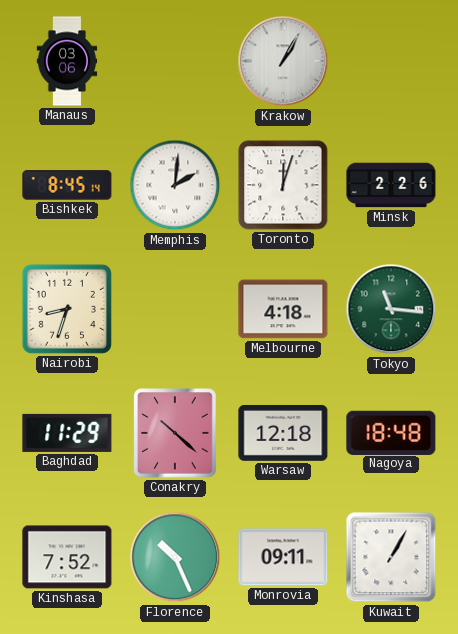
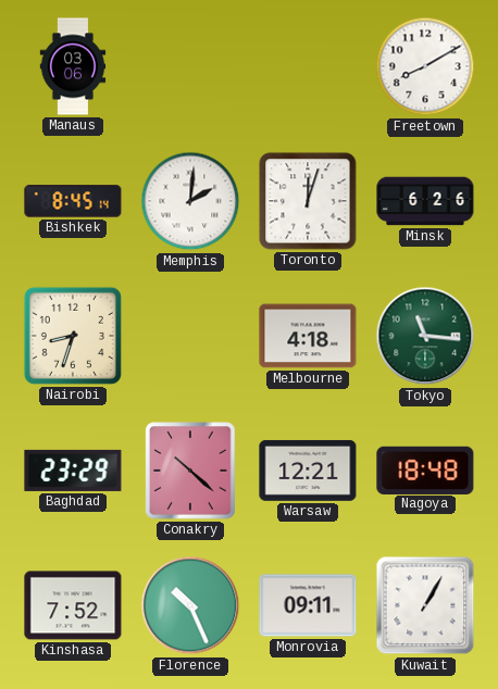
Krakow: 1:05 -> none
Freetown: none -> 8:10
Minsk: 2:26 -> 6:26
Baghdad: 11:29 -> 23:29
Warsaw: 12:18 -> 12:21
